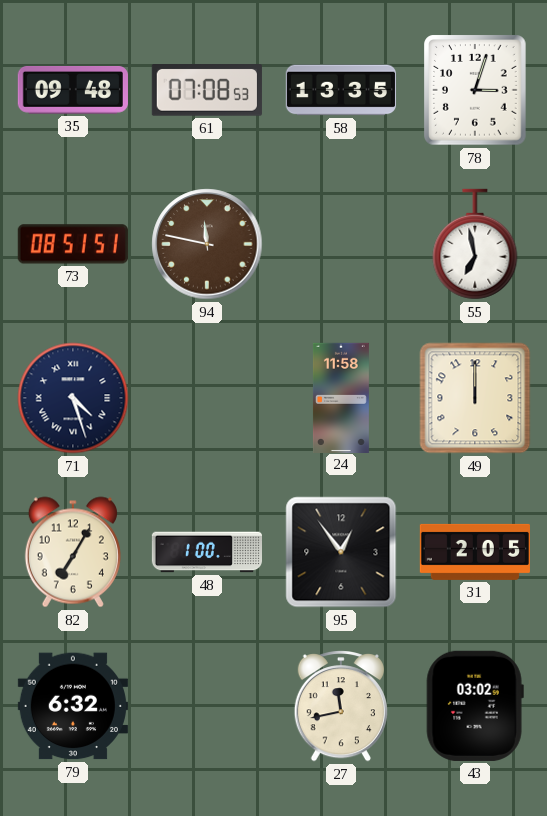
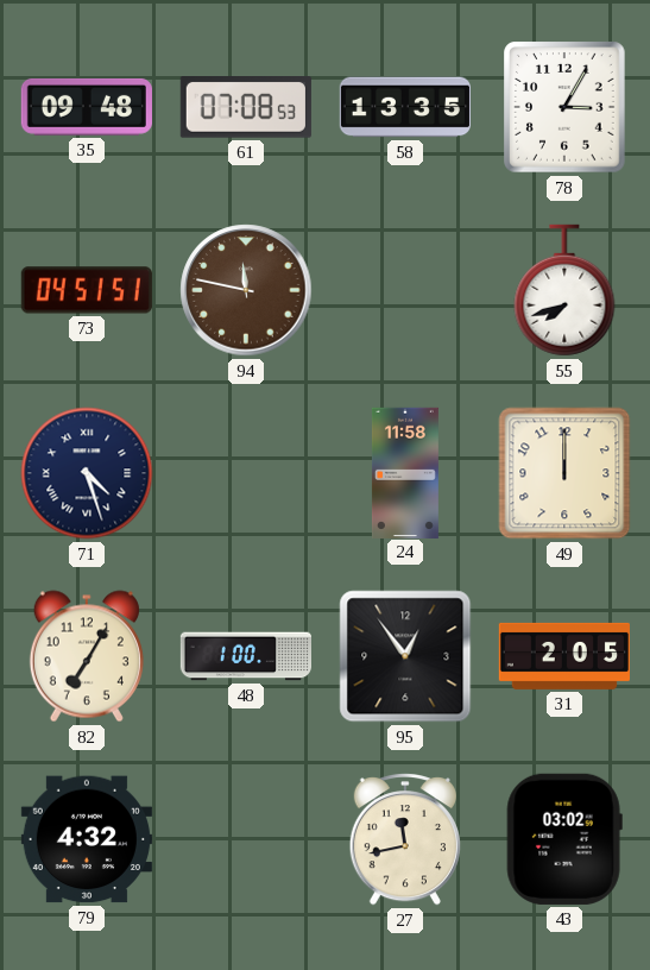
78: 3:03 -> 3:05
73: 08:51 -> 04:51
55: 6:58 -> 7:42
79: 6:32 -> 4:32
